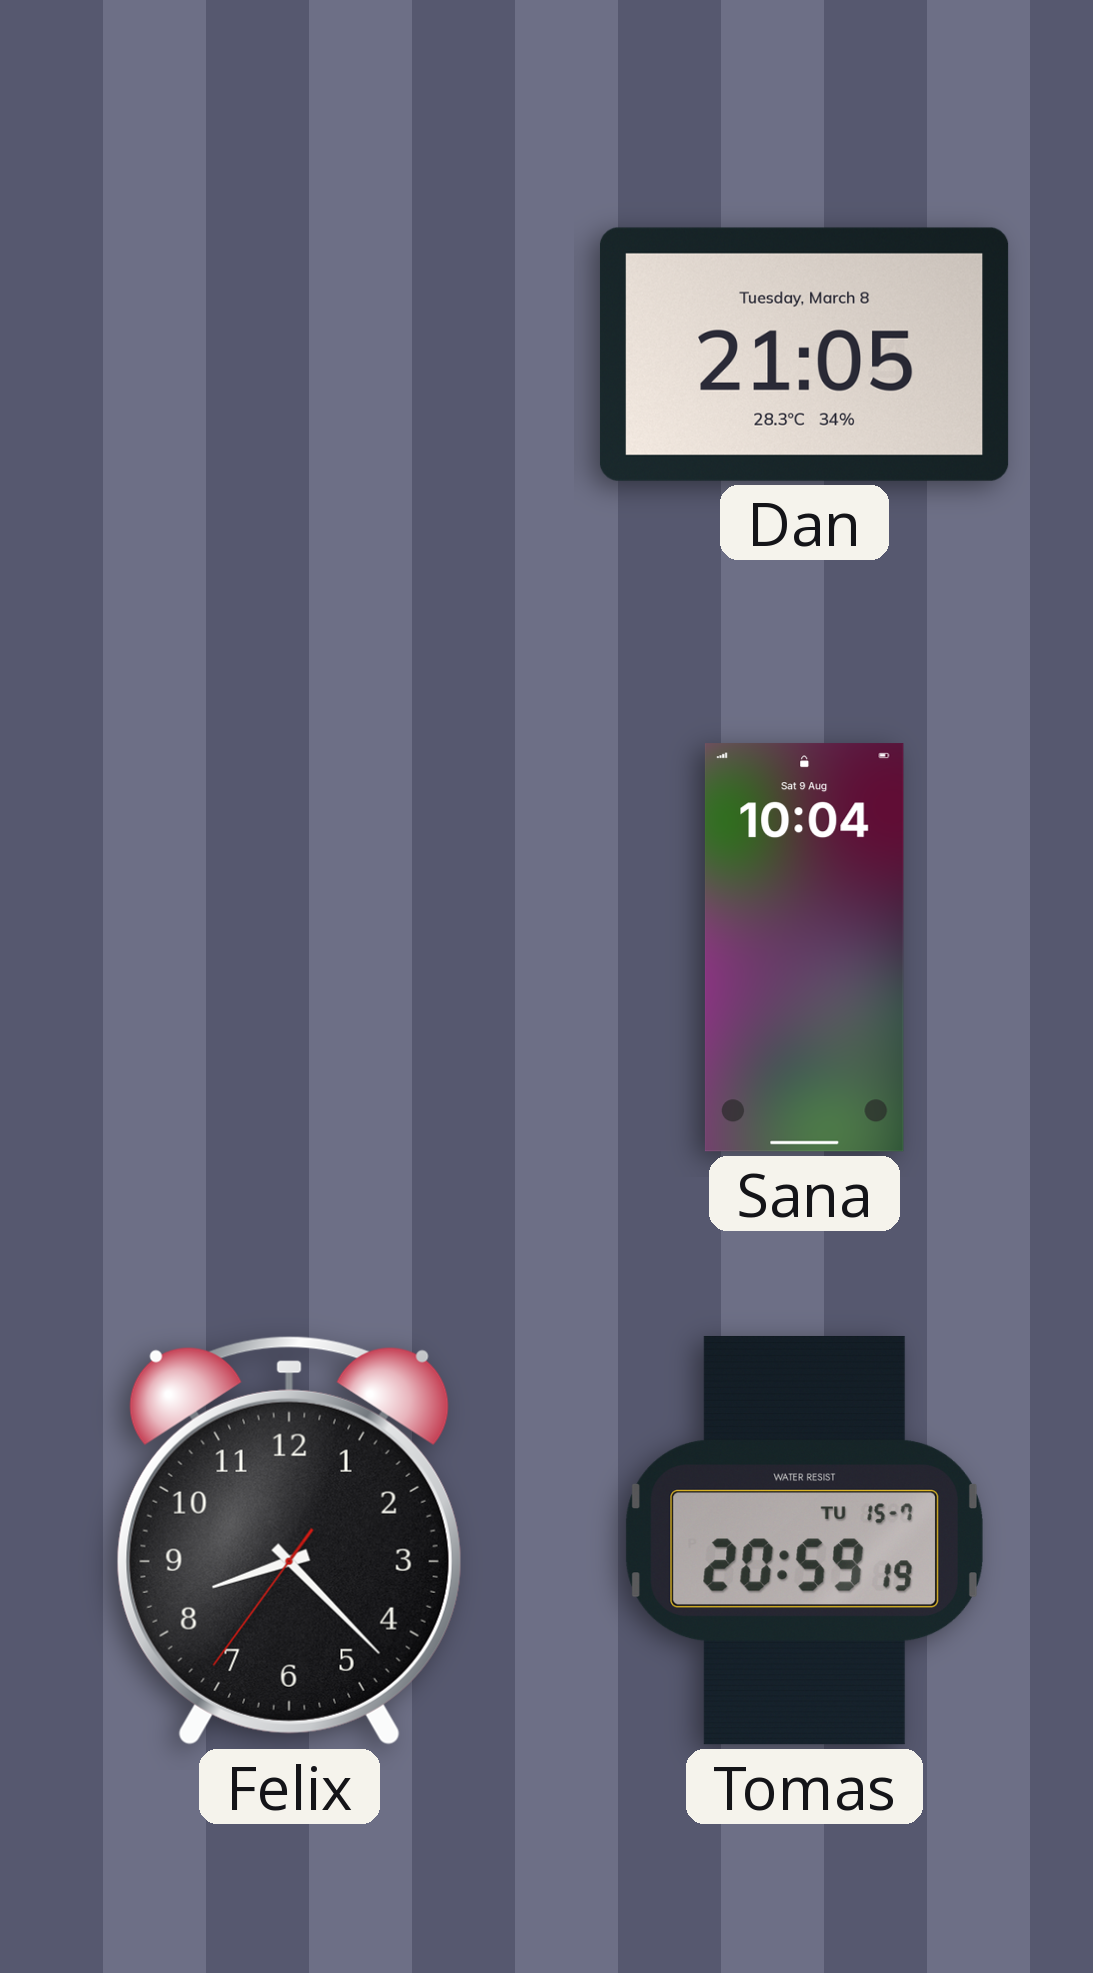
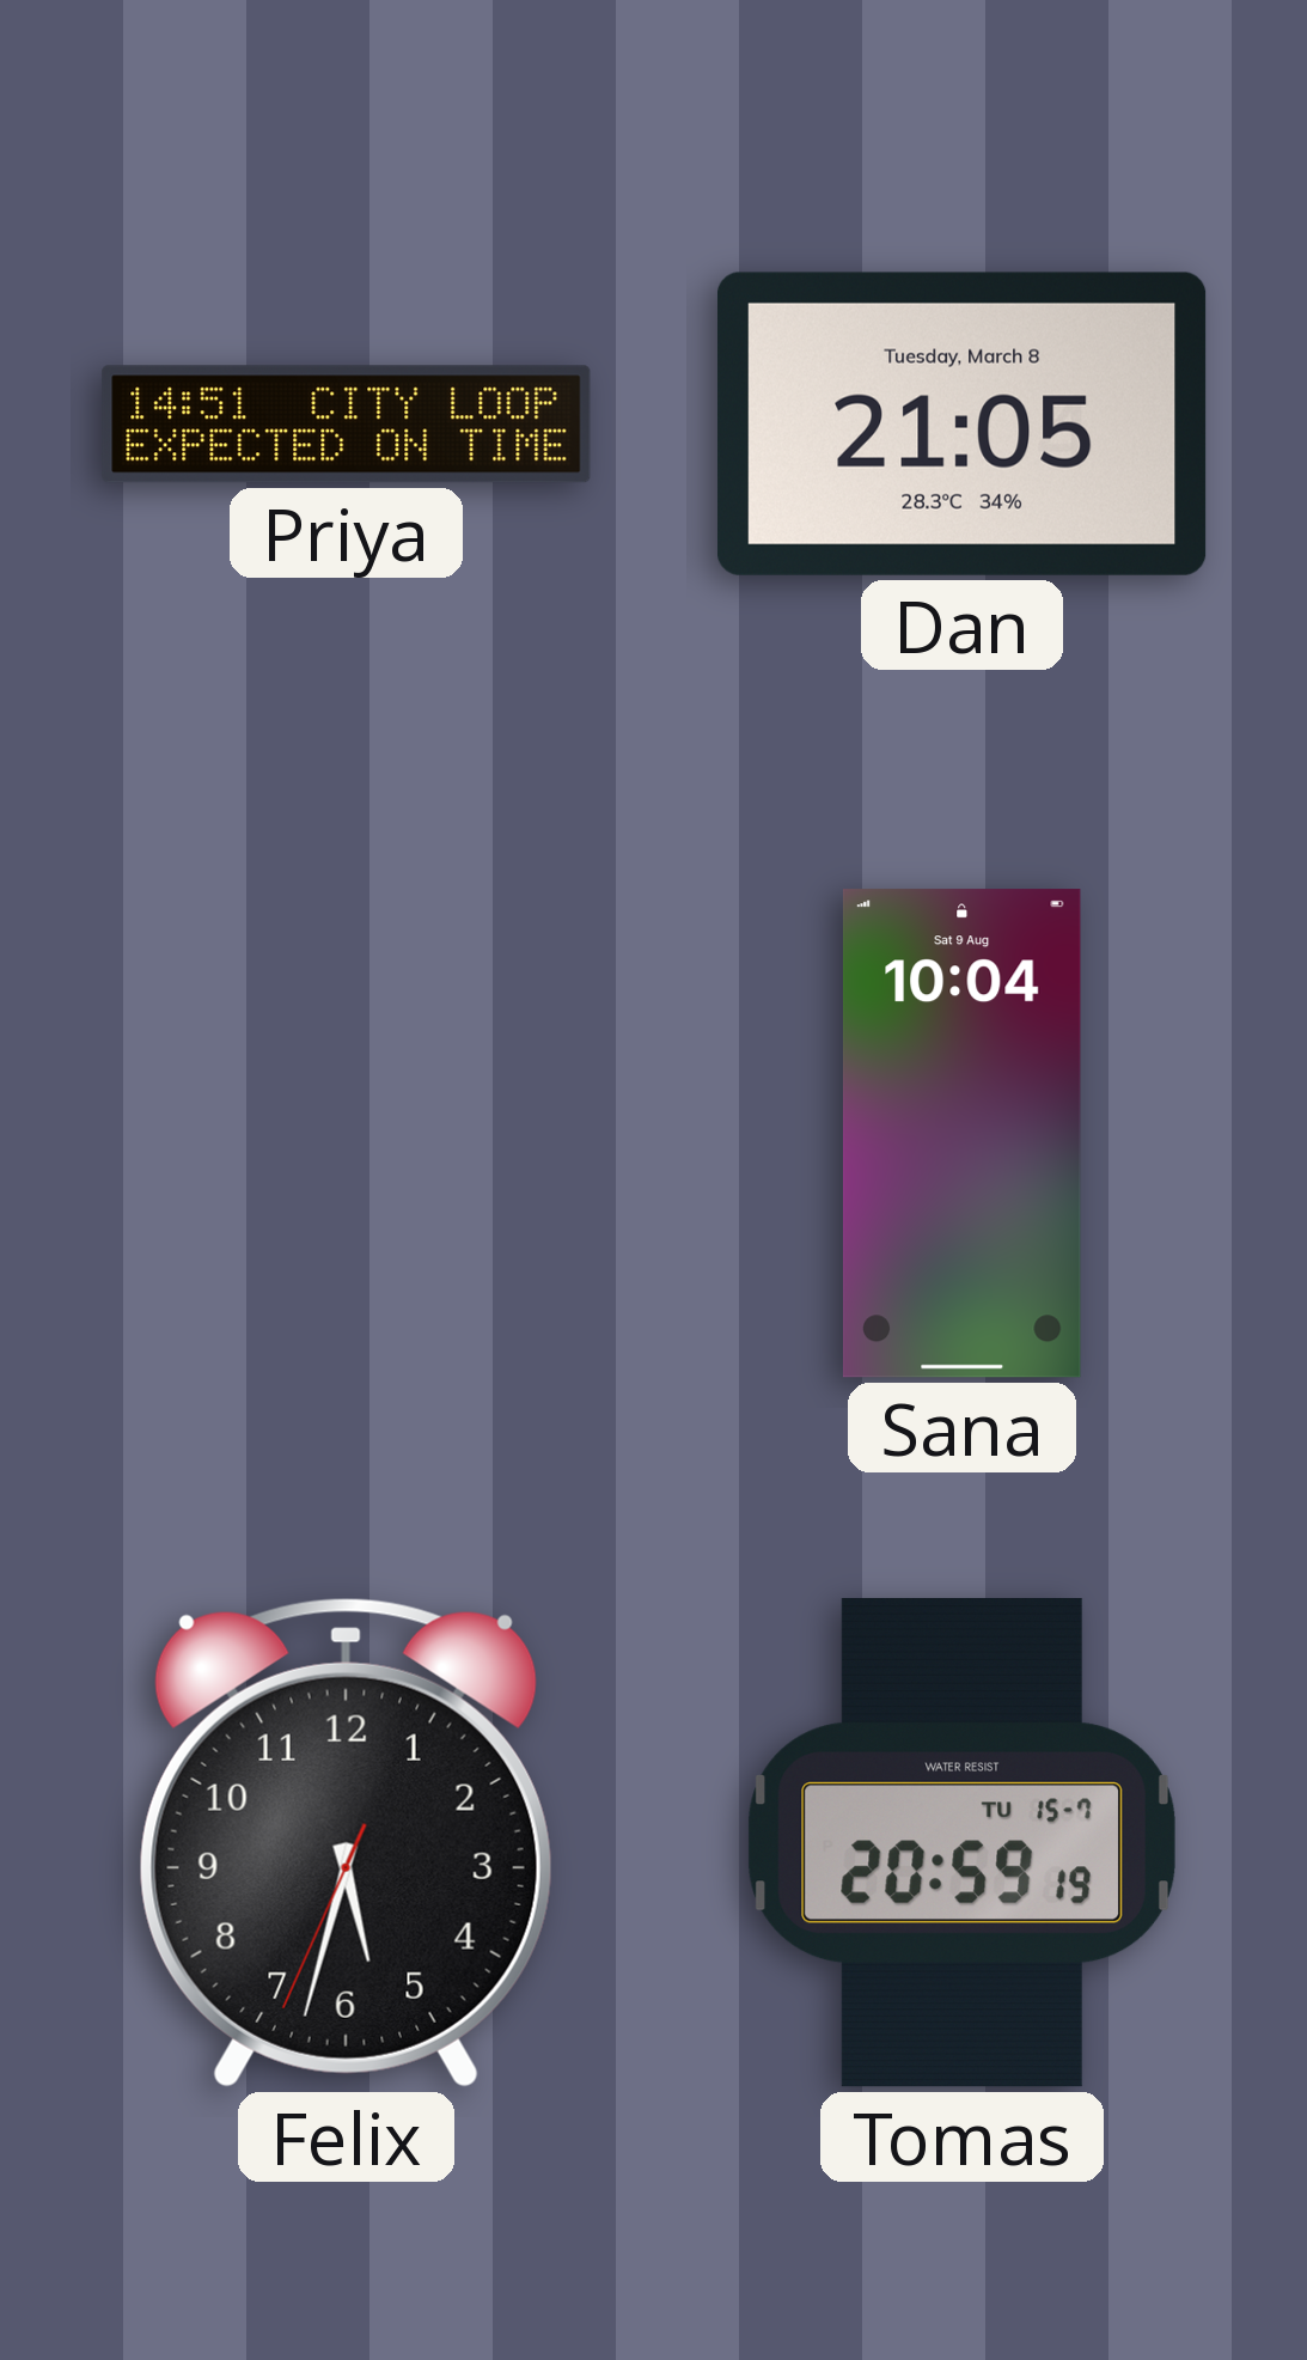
Priya: none -> 14:51
Felix: 8:22 -> 5:32
